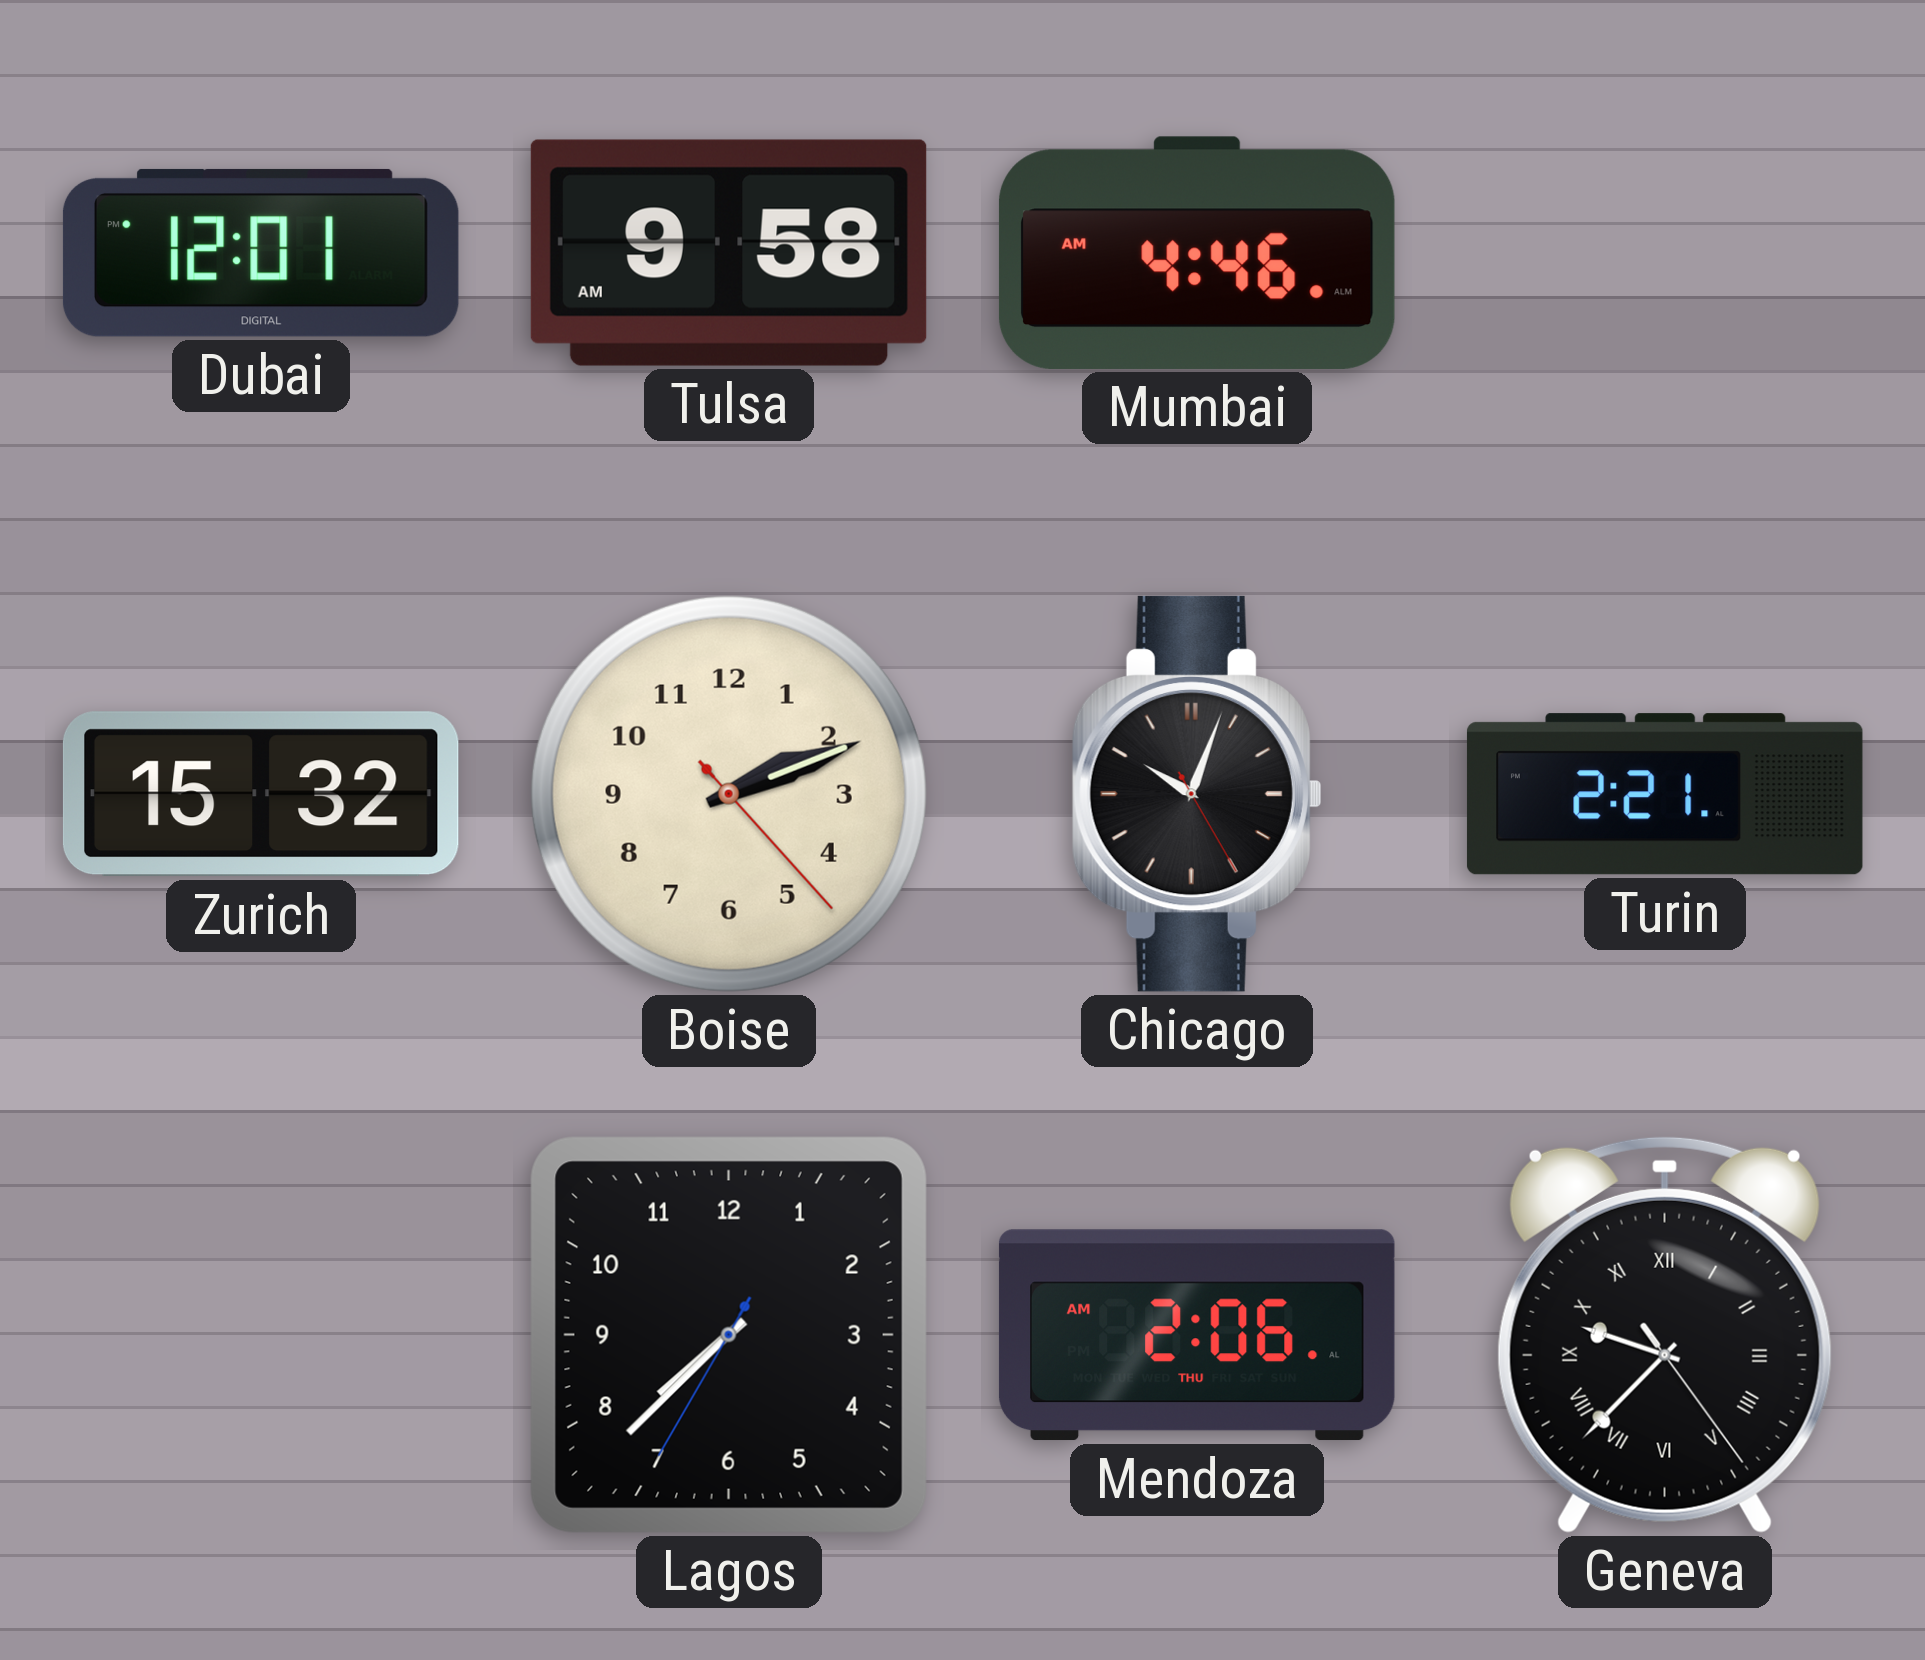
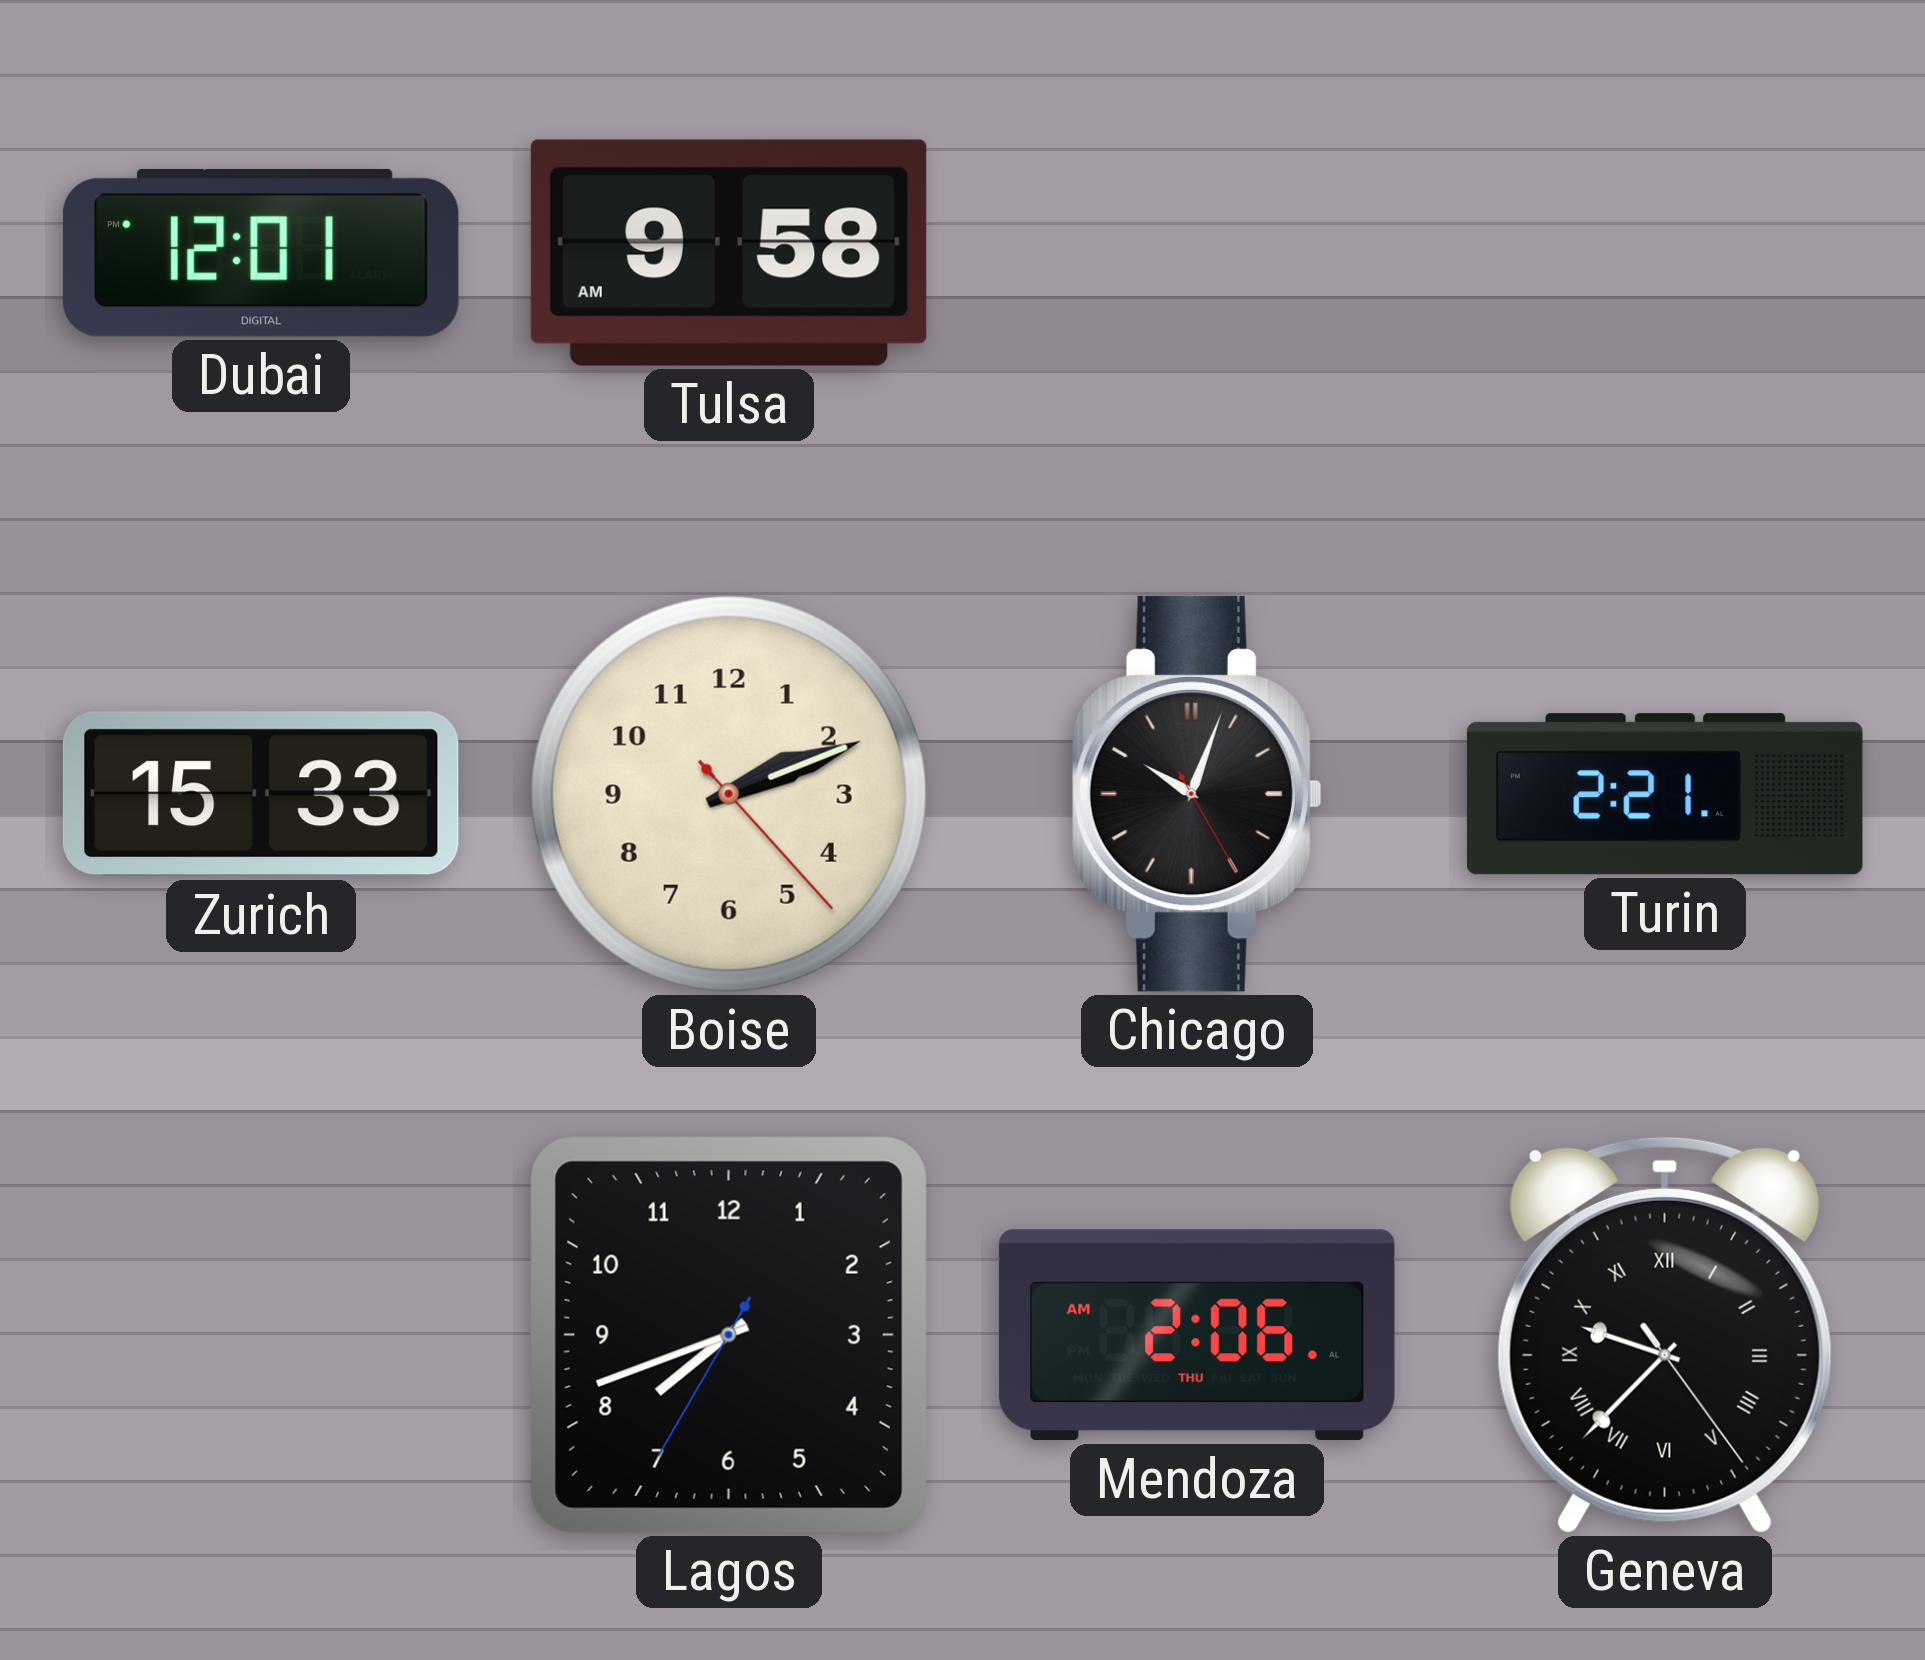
Mumbai: 4:46 -> none
Zurich: 15:32 -> 15:33
Lagos: 7:37 -> 7:41
